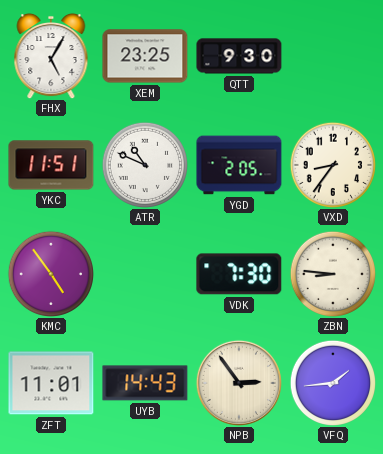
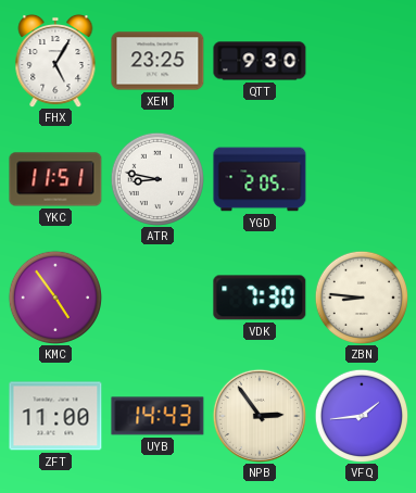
ATR: 10:49 -> 8:47
VXD: 8:36 -> none
ZFT: 11:01 -> 11:00
